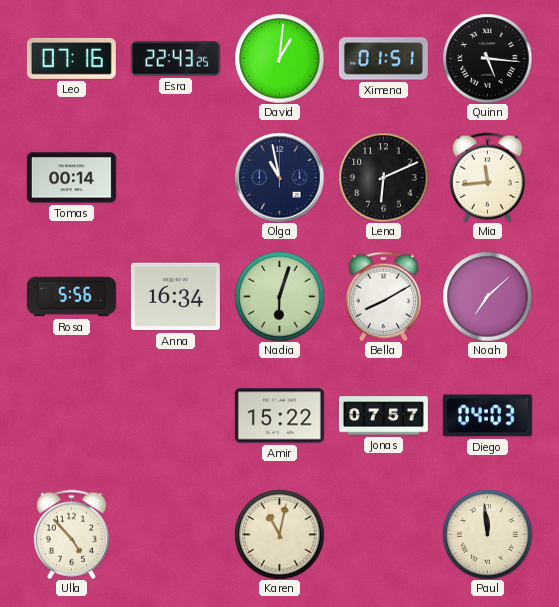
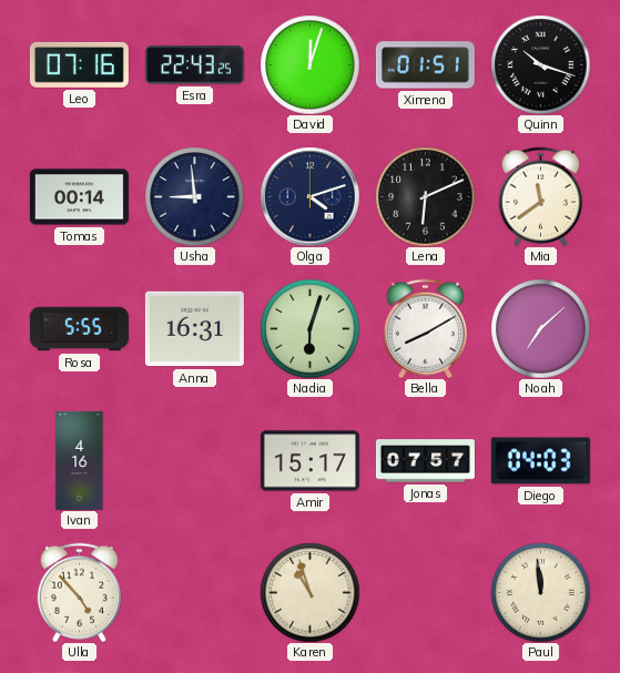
David: 1:01 -> 12:03
Quinn: 5:16 -> 10:18
Usha: none -> 8:59
Olga: 10:58 -> 4:12
Mia: 11:44 -> 11:39
Rosa: 5:56 -> 5:55
Anna: 16:34 -> 16:31
Ivan: none -> 4:16
Amir: 15:22 -> 15:17
Karen: 11:02 -> 10:57
